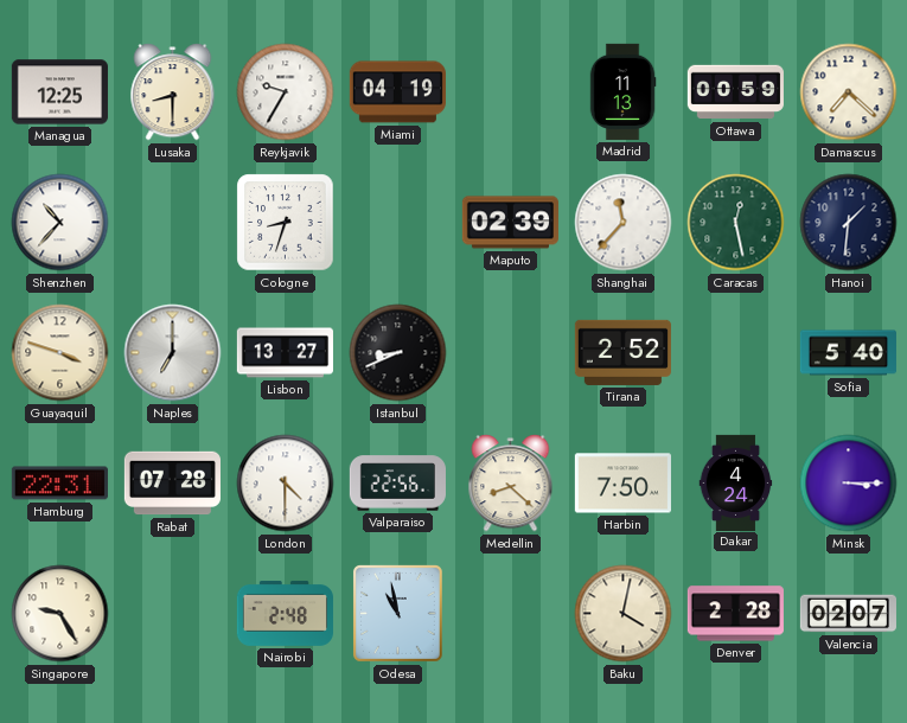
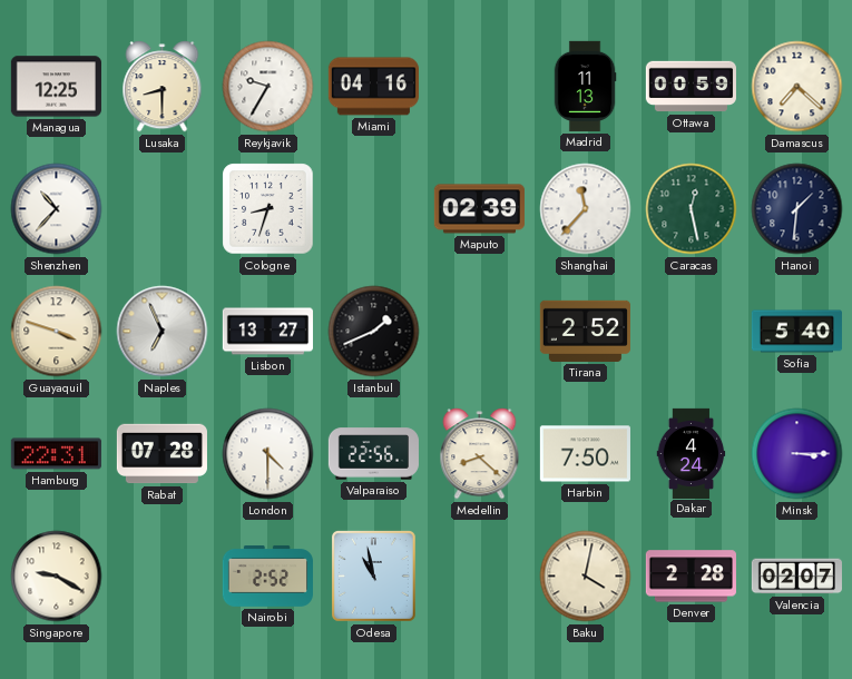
Miami: 04:19 -> 04:16
Naples: 7:00 -> 6:56
Istanbul: 8:41 -> 1:41
Singapore: 9:25 -> 9:20
Nairobi: 2:48 -> 2:52
